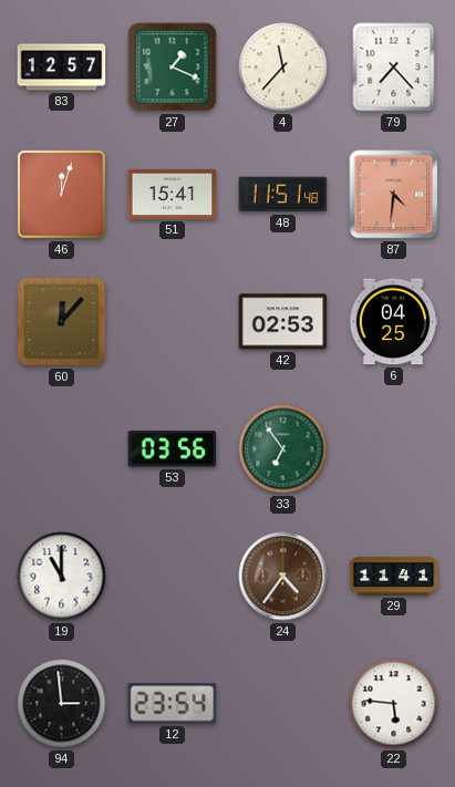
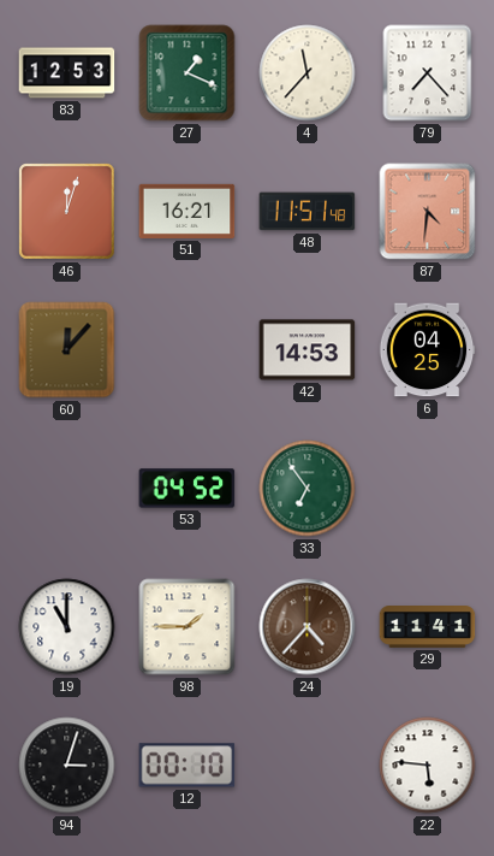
83: 12:57 -> 12:53
51: 15:41 -> 16:21
42: 02:53 -> 14:53
53: 03:56 -> 04:52
98: none -> 1:45
24: 4:36 -> 4:37
94: 2:59 -> 3:03
12: 23:54 -> 00:10
